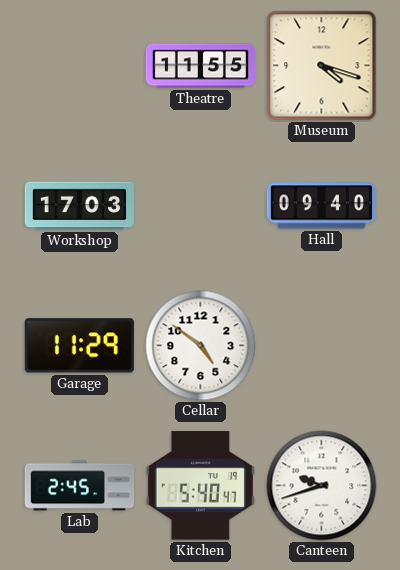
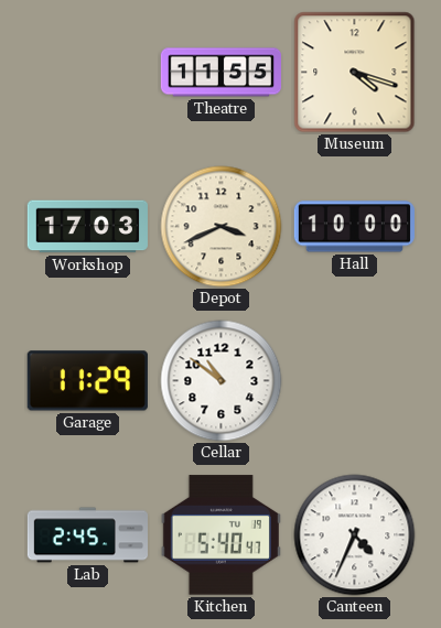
Depot: none -> 3:41
Hall: 09:40 -> 10:00
Cellar: 4:51 -> 10:51
Canteen: 9:42 -> 4:34
